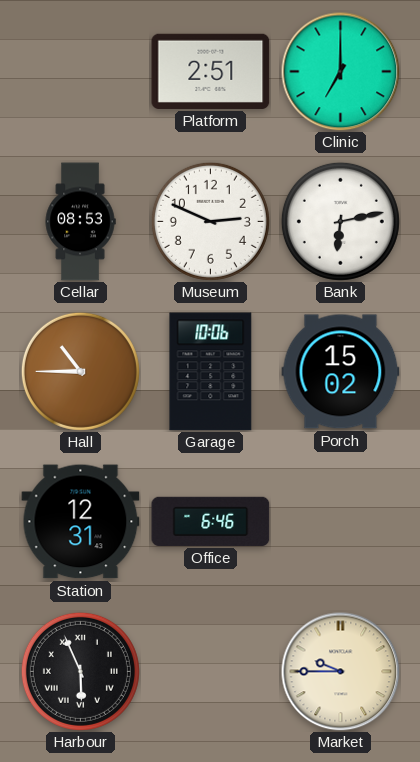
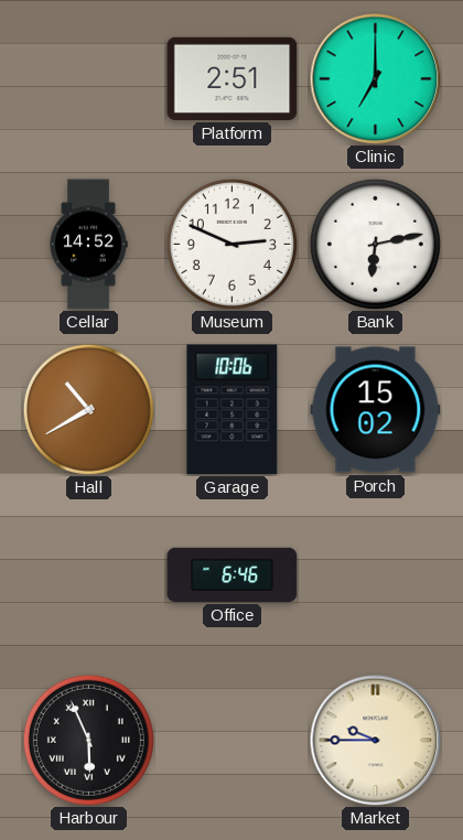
Cellar: 08:53 -> 14:52
Hall: 10:45 -> 10:40
Station: 12:31 -> none
